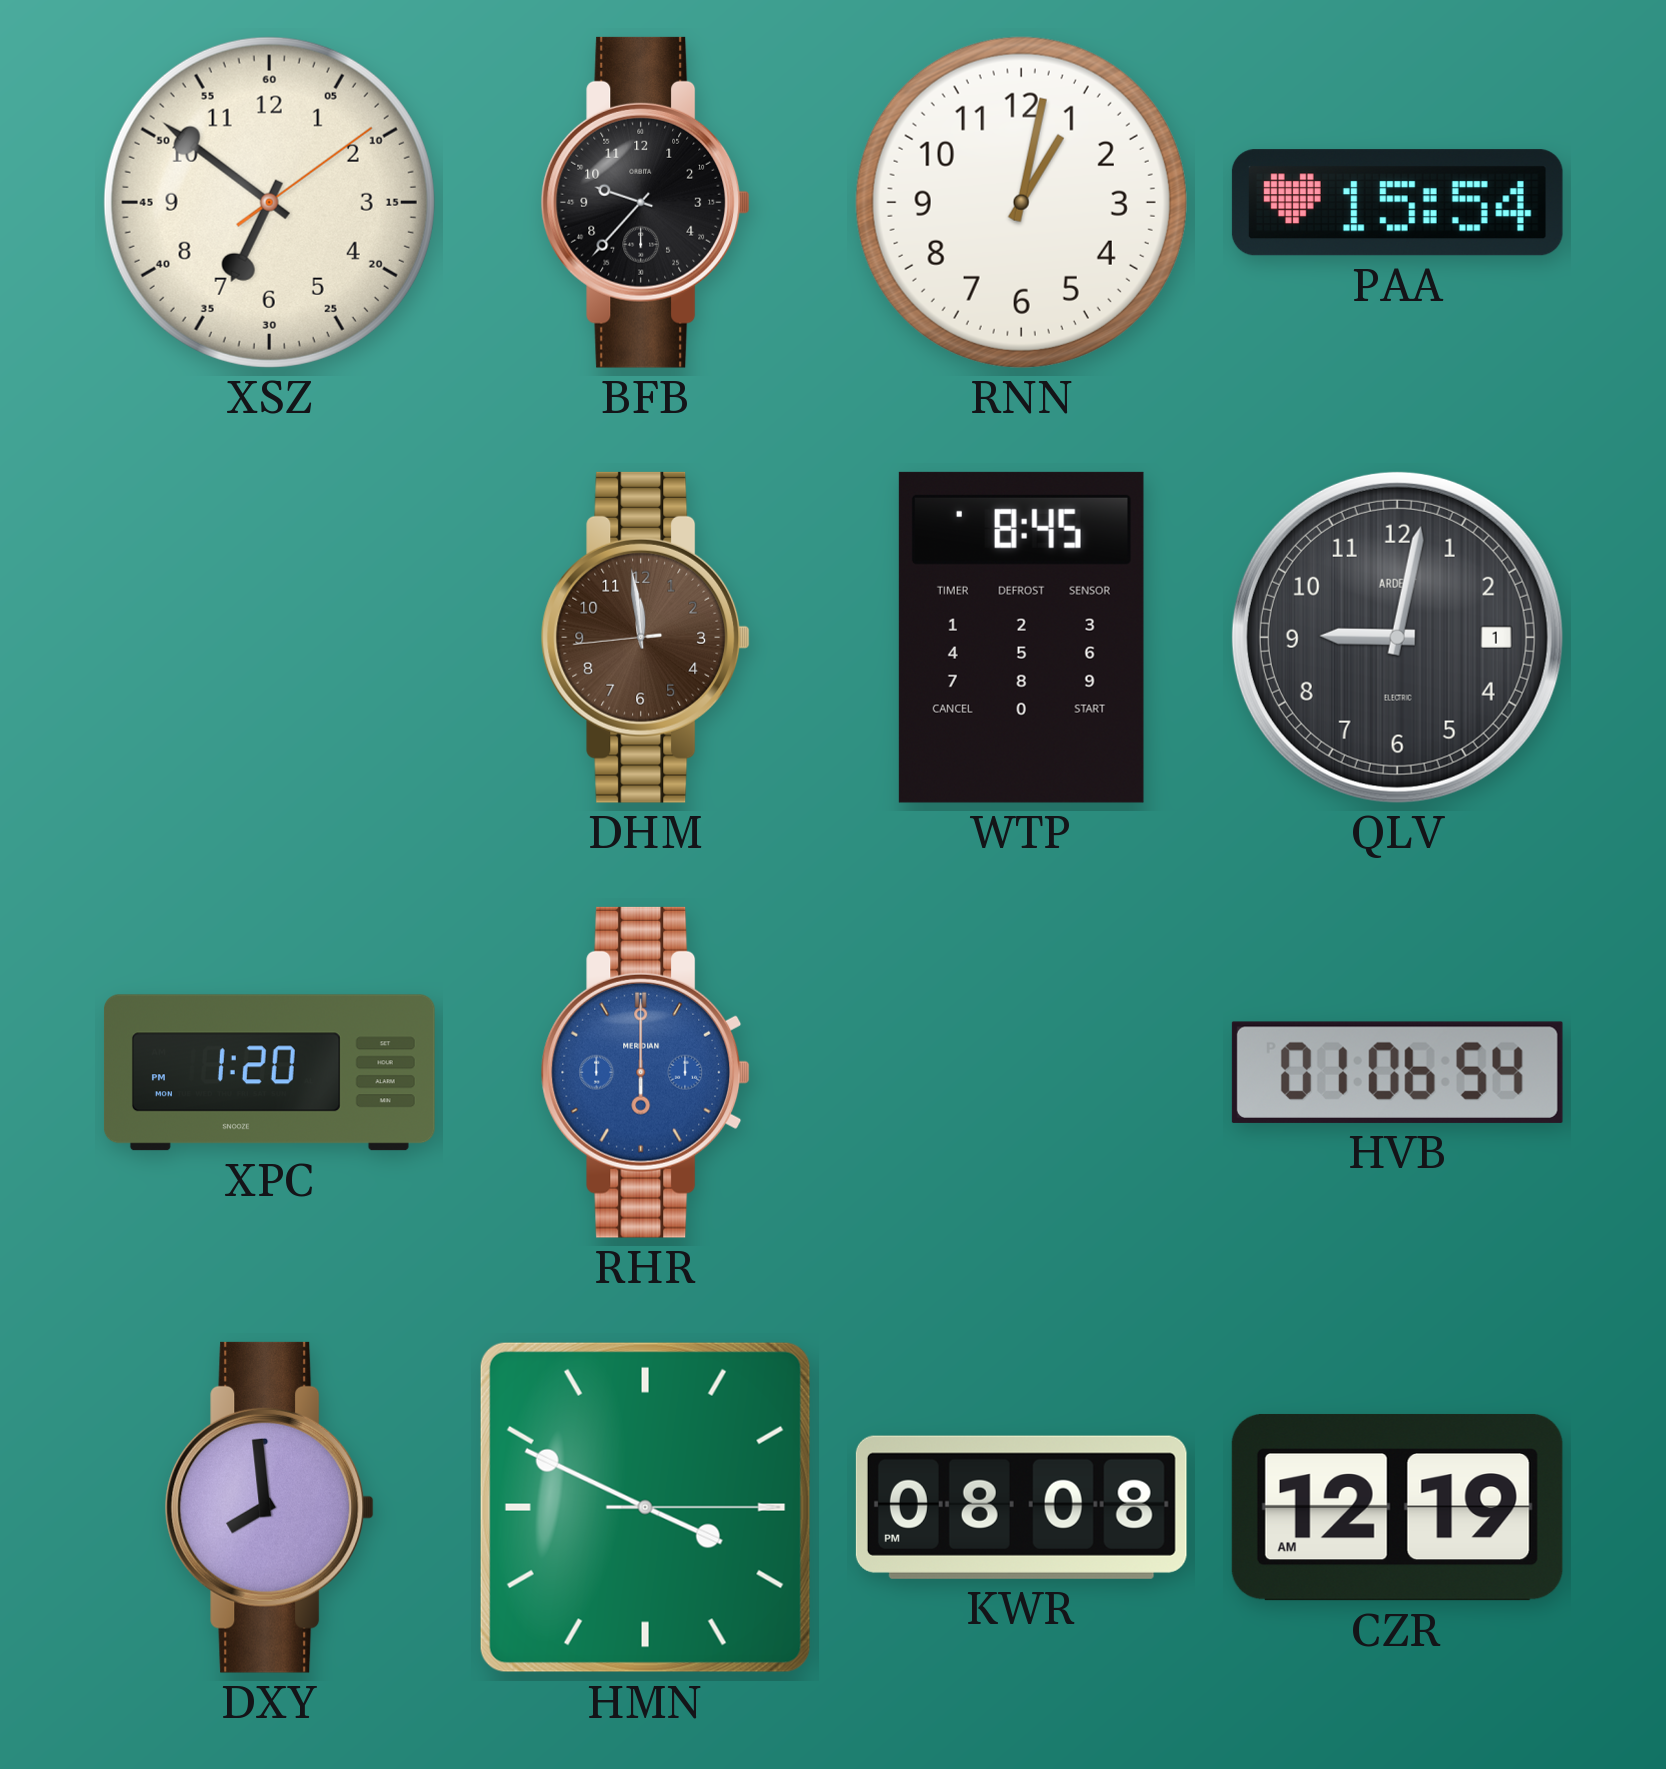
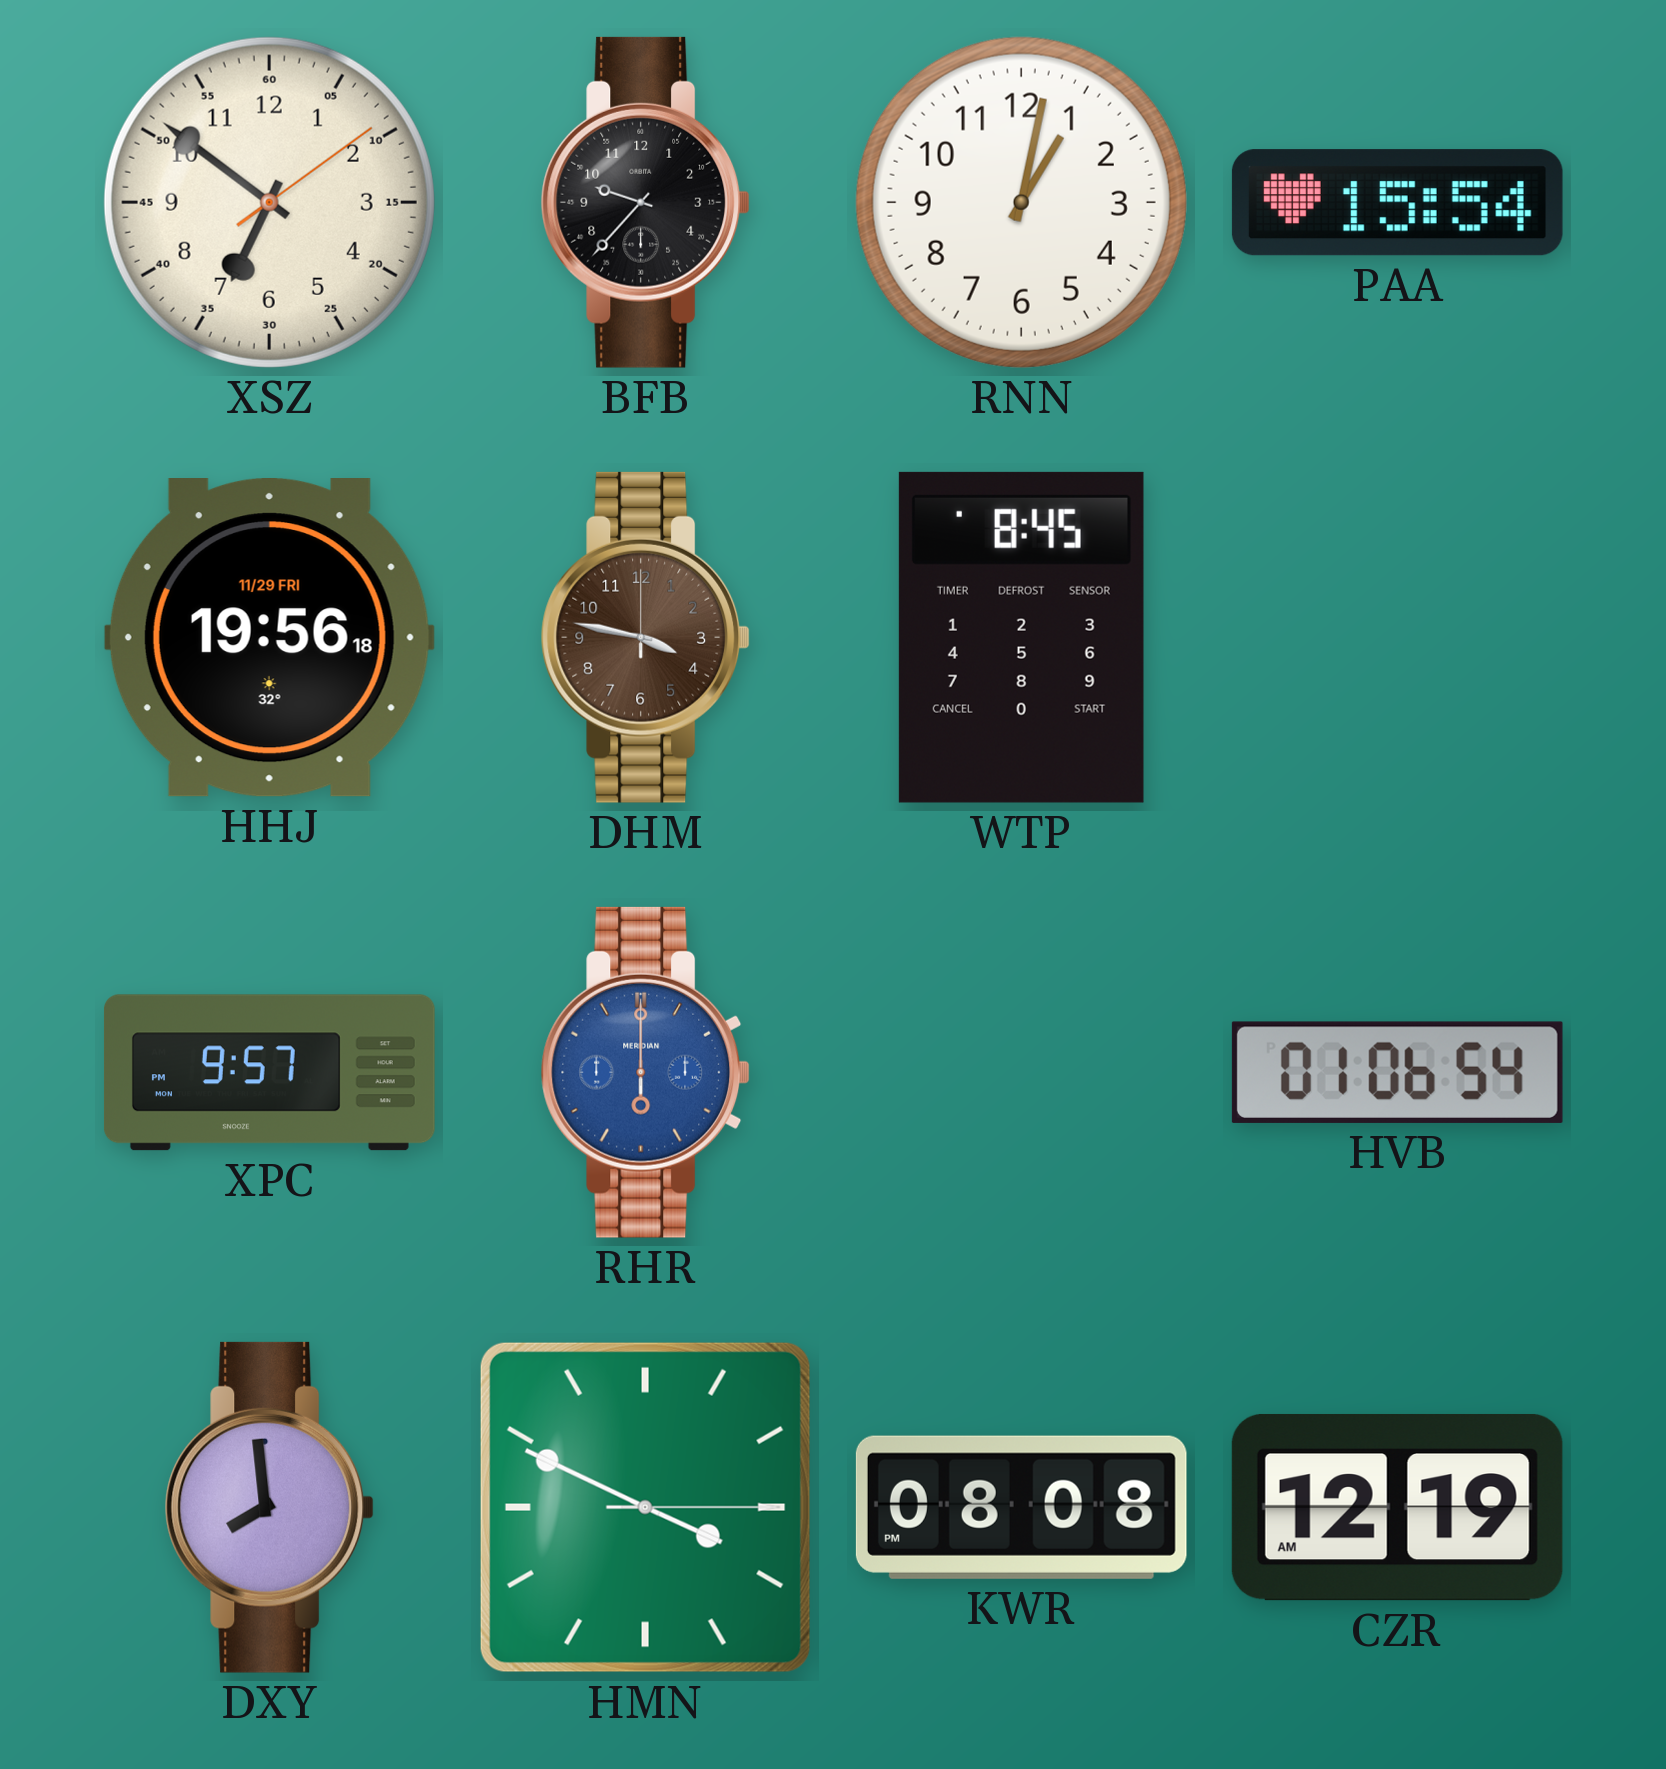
HHJ: none -> 19:56
DHM: 11:58 -> 3:47
QLV: 9:02 -> none
XPC: 1:20 -> 9:57
